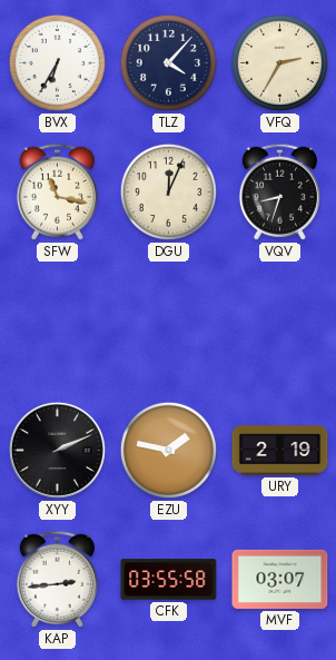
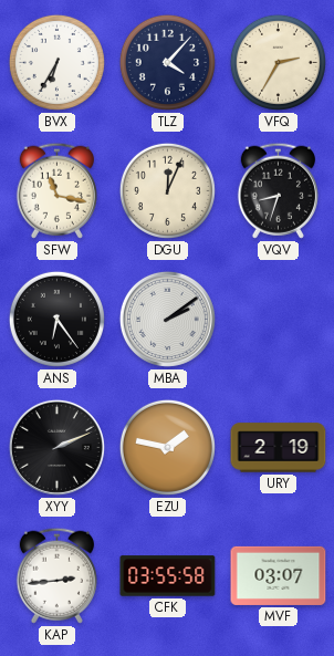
ANS: none -> 6:24
MBA: none -> 2:09
